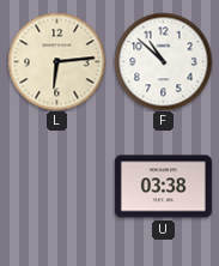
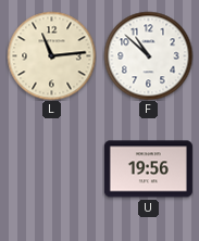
L: 6:14 -> 11:14
U: 03:38 -> 19:56
